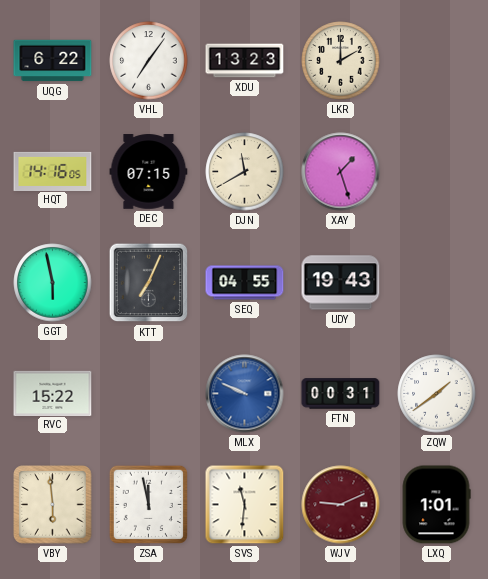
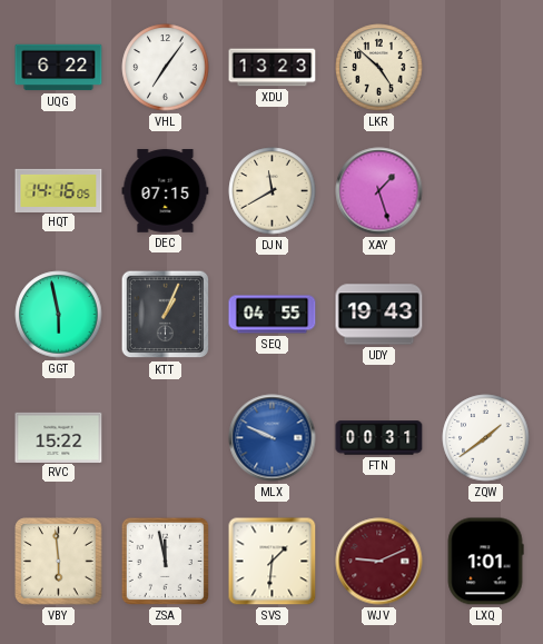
LKR: 2:00 -> 4:52
KTT: 7:04 -> 1:04
SVS: 11:31 -> 1:31
